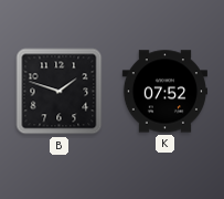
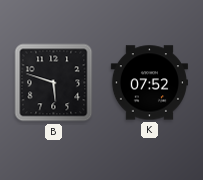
B: 1:48 -> 5:48
